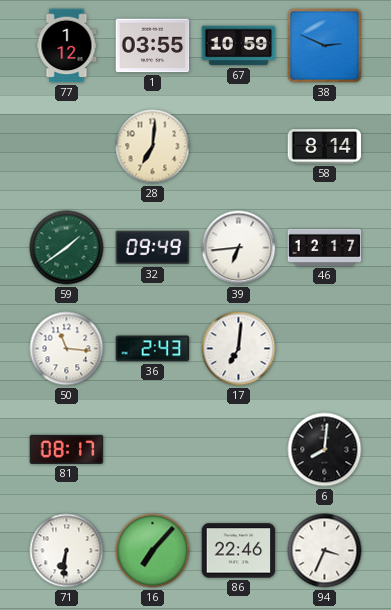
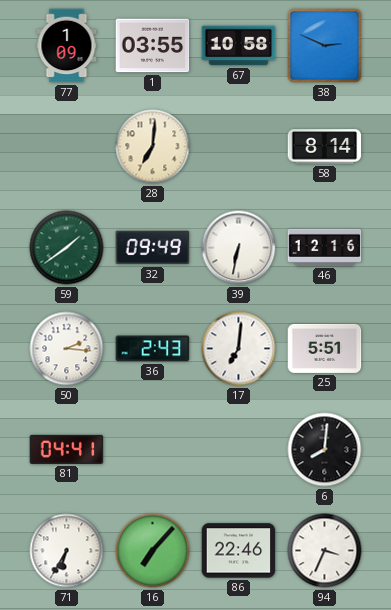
77: 1:12 -> 1:09
67: 10:59 -> 10:58
39: 6:44 -> 6:32
46: 12:17 -> 12:16
50: 11:16 -> 2:16
25: none -> 5:51
81: 08:17 -> 04:41
71: 6:31 -> 6:35
